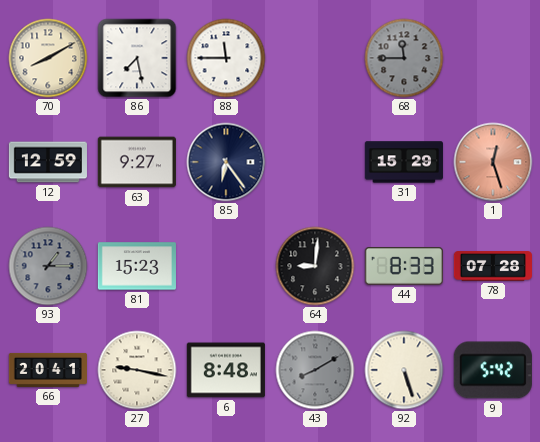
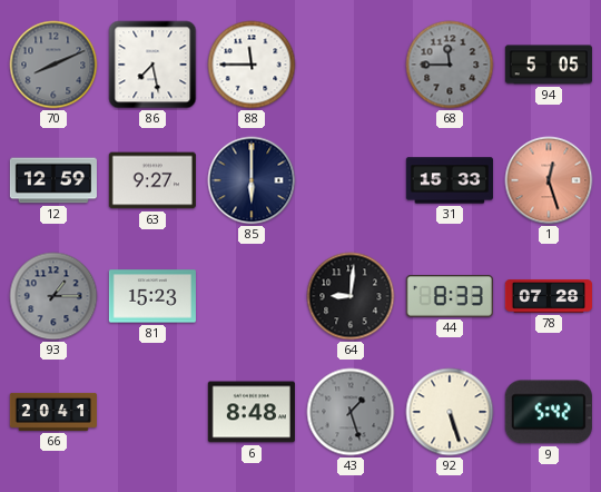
70: 8:10 -> 8:11
70 dial: cream -> grey
94: none -> 5:05
85: 6:24 -> 6:00
31: 15:29 -> 15:33
27: 9:17 -> none
43: 8:10 -> 1:27
